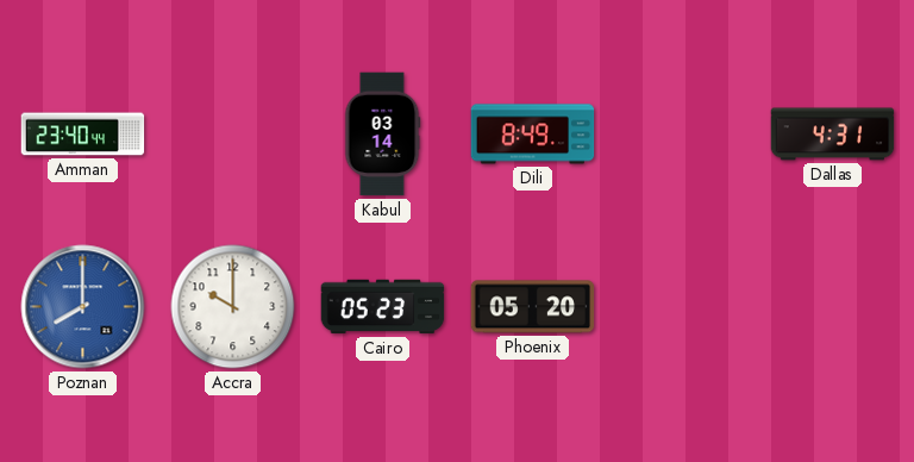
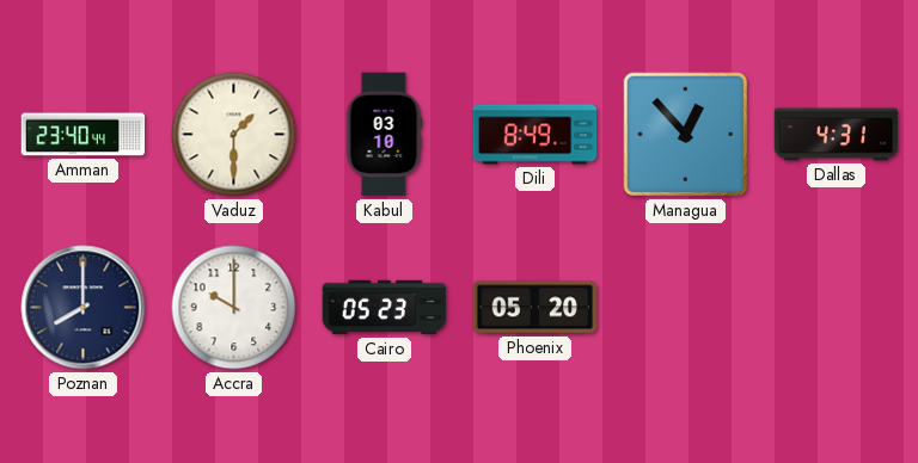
Vaduz: none -> 1:30
Kabul: 03:14 -> 03:10
Managua: none -> 12:53
Poznan dial: blue -> navy
